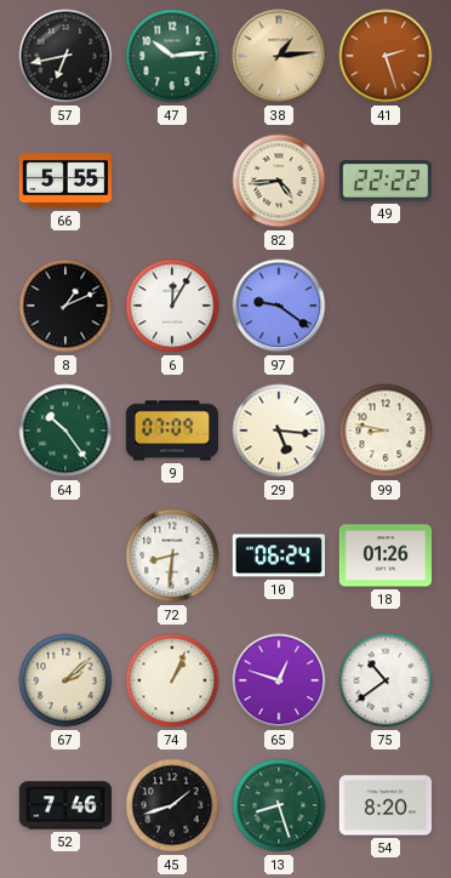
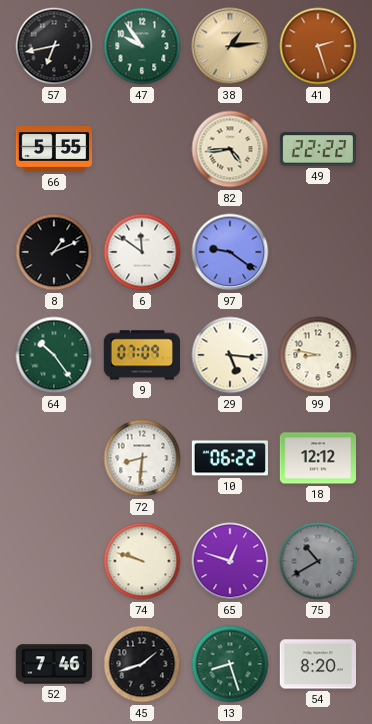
47: 10:14 -> 9:54
6: 12:05 -> 11:51
10: 06:24 -> 06:22
18: 01:26 -> 12:12
67: 2:08 -> none
74: 1:04 -> 9:48
75: 10:39 -> 10:40
75 dial: white -> grey
